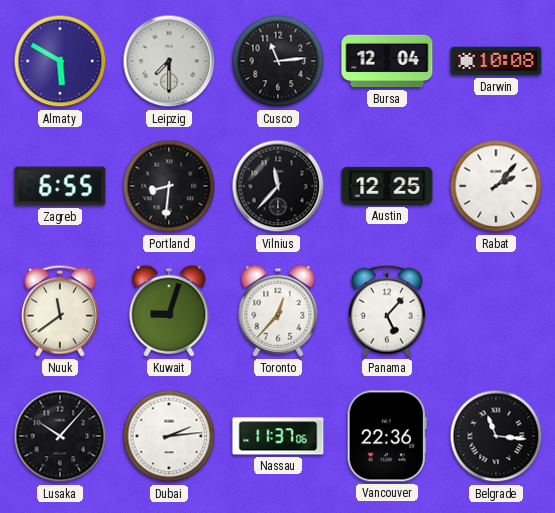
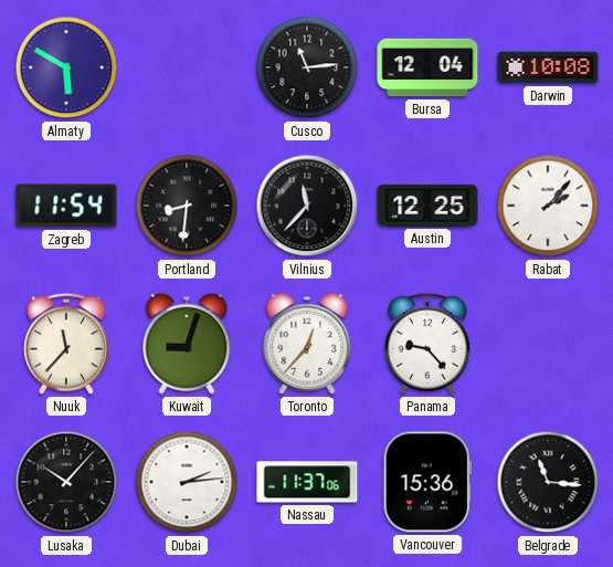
Leipzig: 7:30 -> none
Zagreb: 6:55 -> 11:54
Nuuk: 11:39 -> 11:37
Panama: 5:07 -> 9:23
Vancouver: 22:36 -> 15:36
